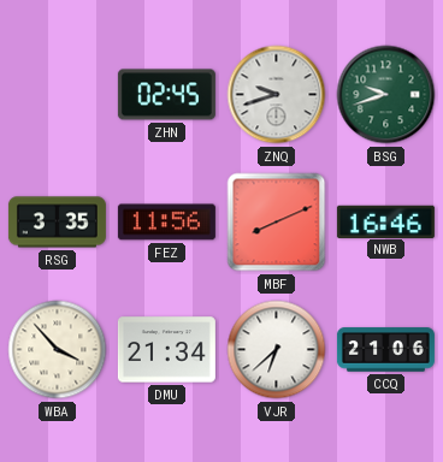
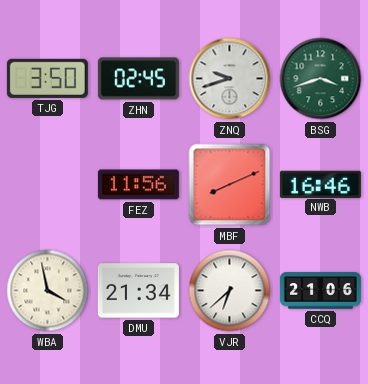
TJG: none -> 3:50
BSG: 9:42 -> 3:42
RSG: 3:35 -> none
WBA: 3:53 -> 3:58
